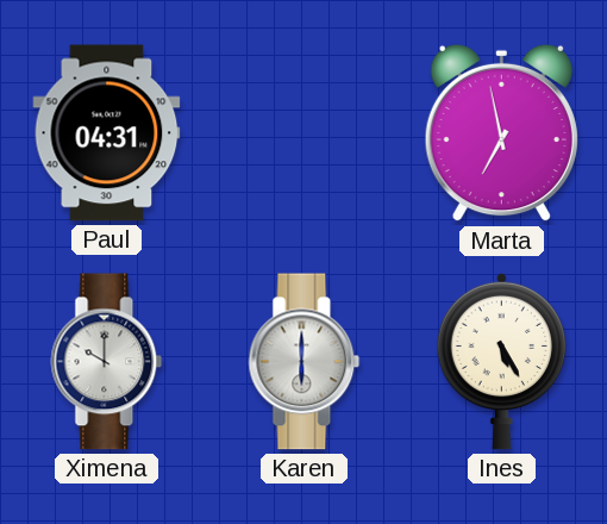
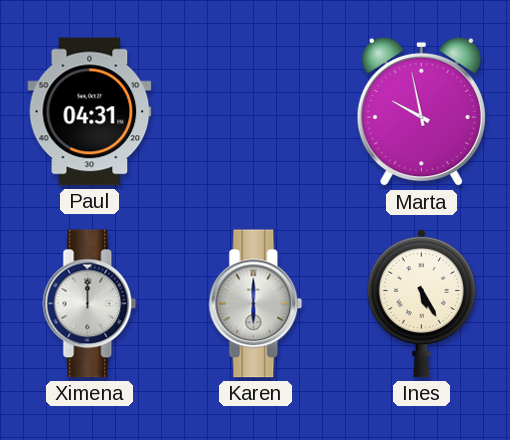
Marta: 6:58 -> 9:58
Ximena: 10:00 -> 12:00
